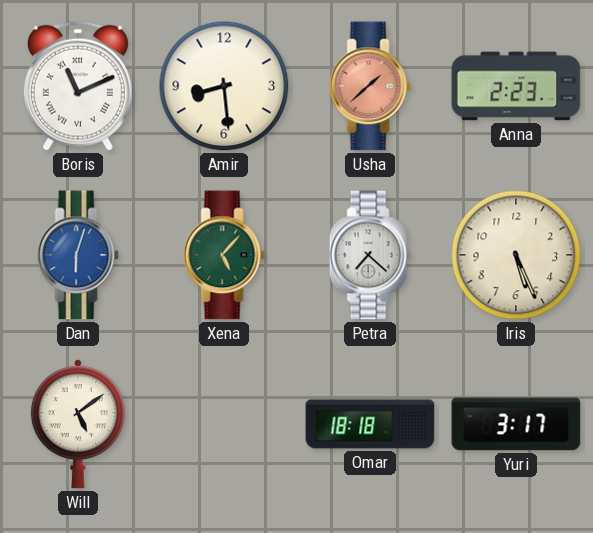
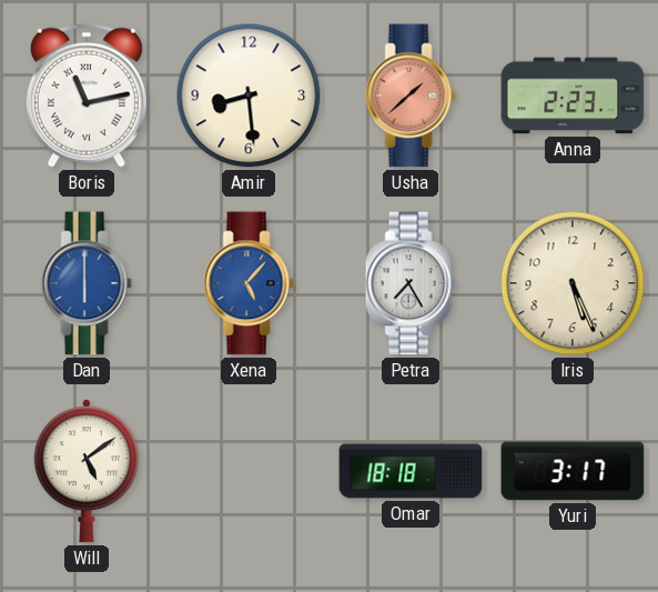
Boris: 11:11 -> 11:13
Dan: 6:03 -> 6:00
Xena dial: green -> blue
Petra: 7:22 -> 7:25
